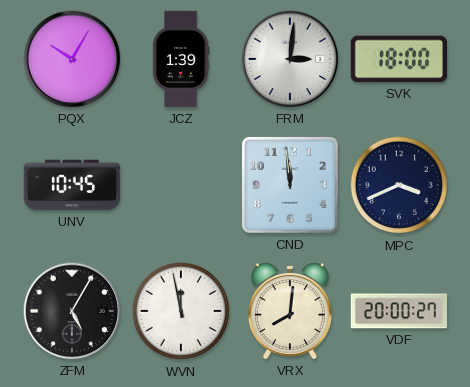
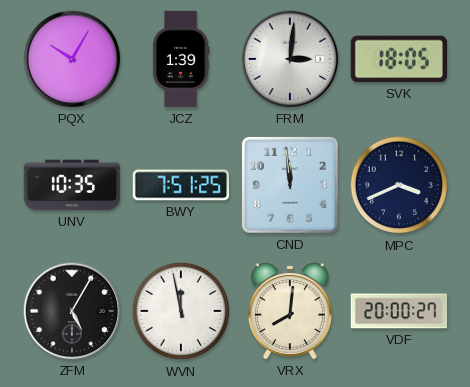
SVK: 18:00 -> 18:05
UNV: 10:45 -> 10:35
BWY: none -> 7:51
